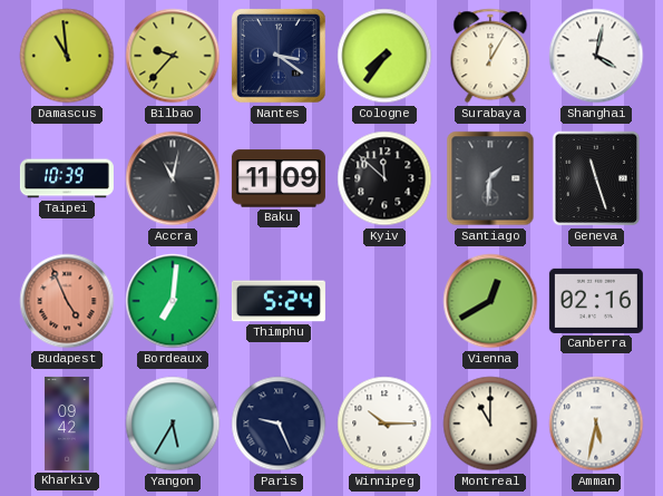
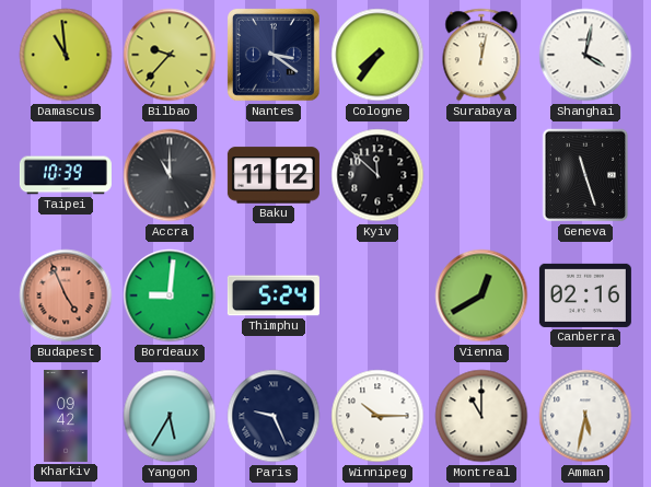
Surabaya: 12:05 -> 12:02
Accra: 11:02 -> 11:00
Baku: 11:09 -> 11:12
Santiago: 1:31 -> none
Bordeaux: 7:01 -> 9:01
